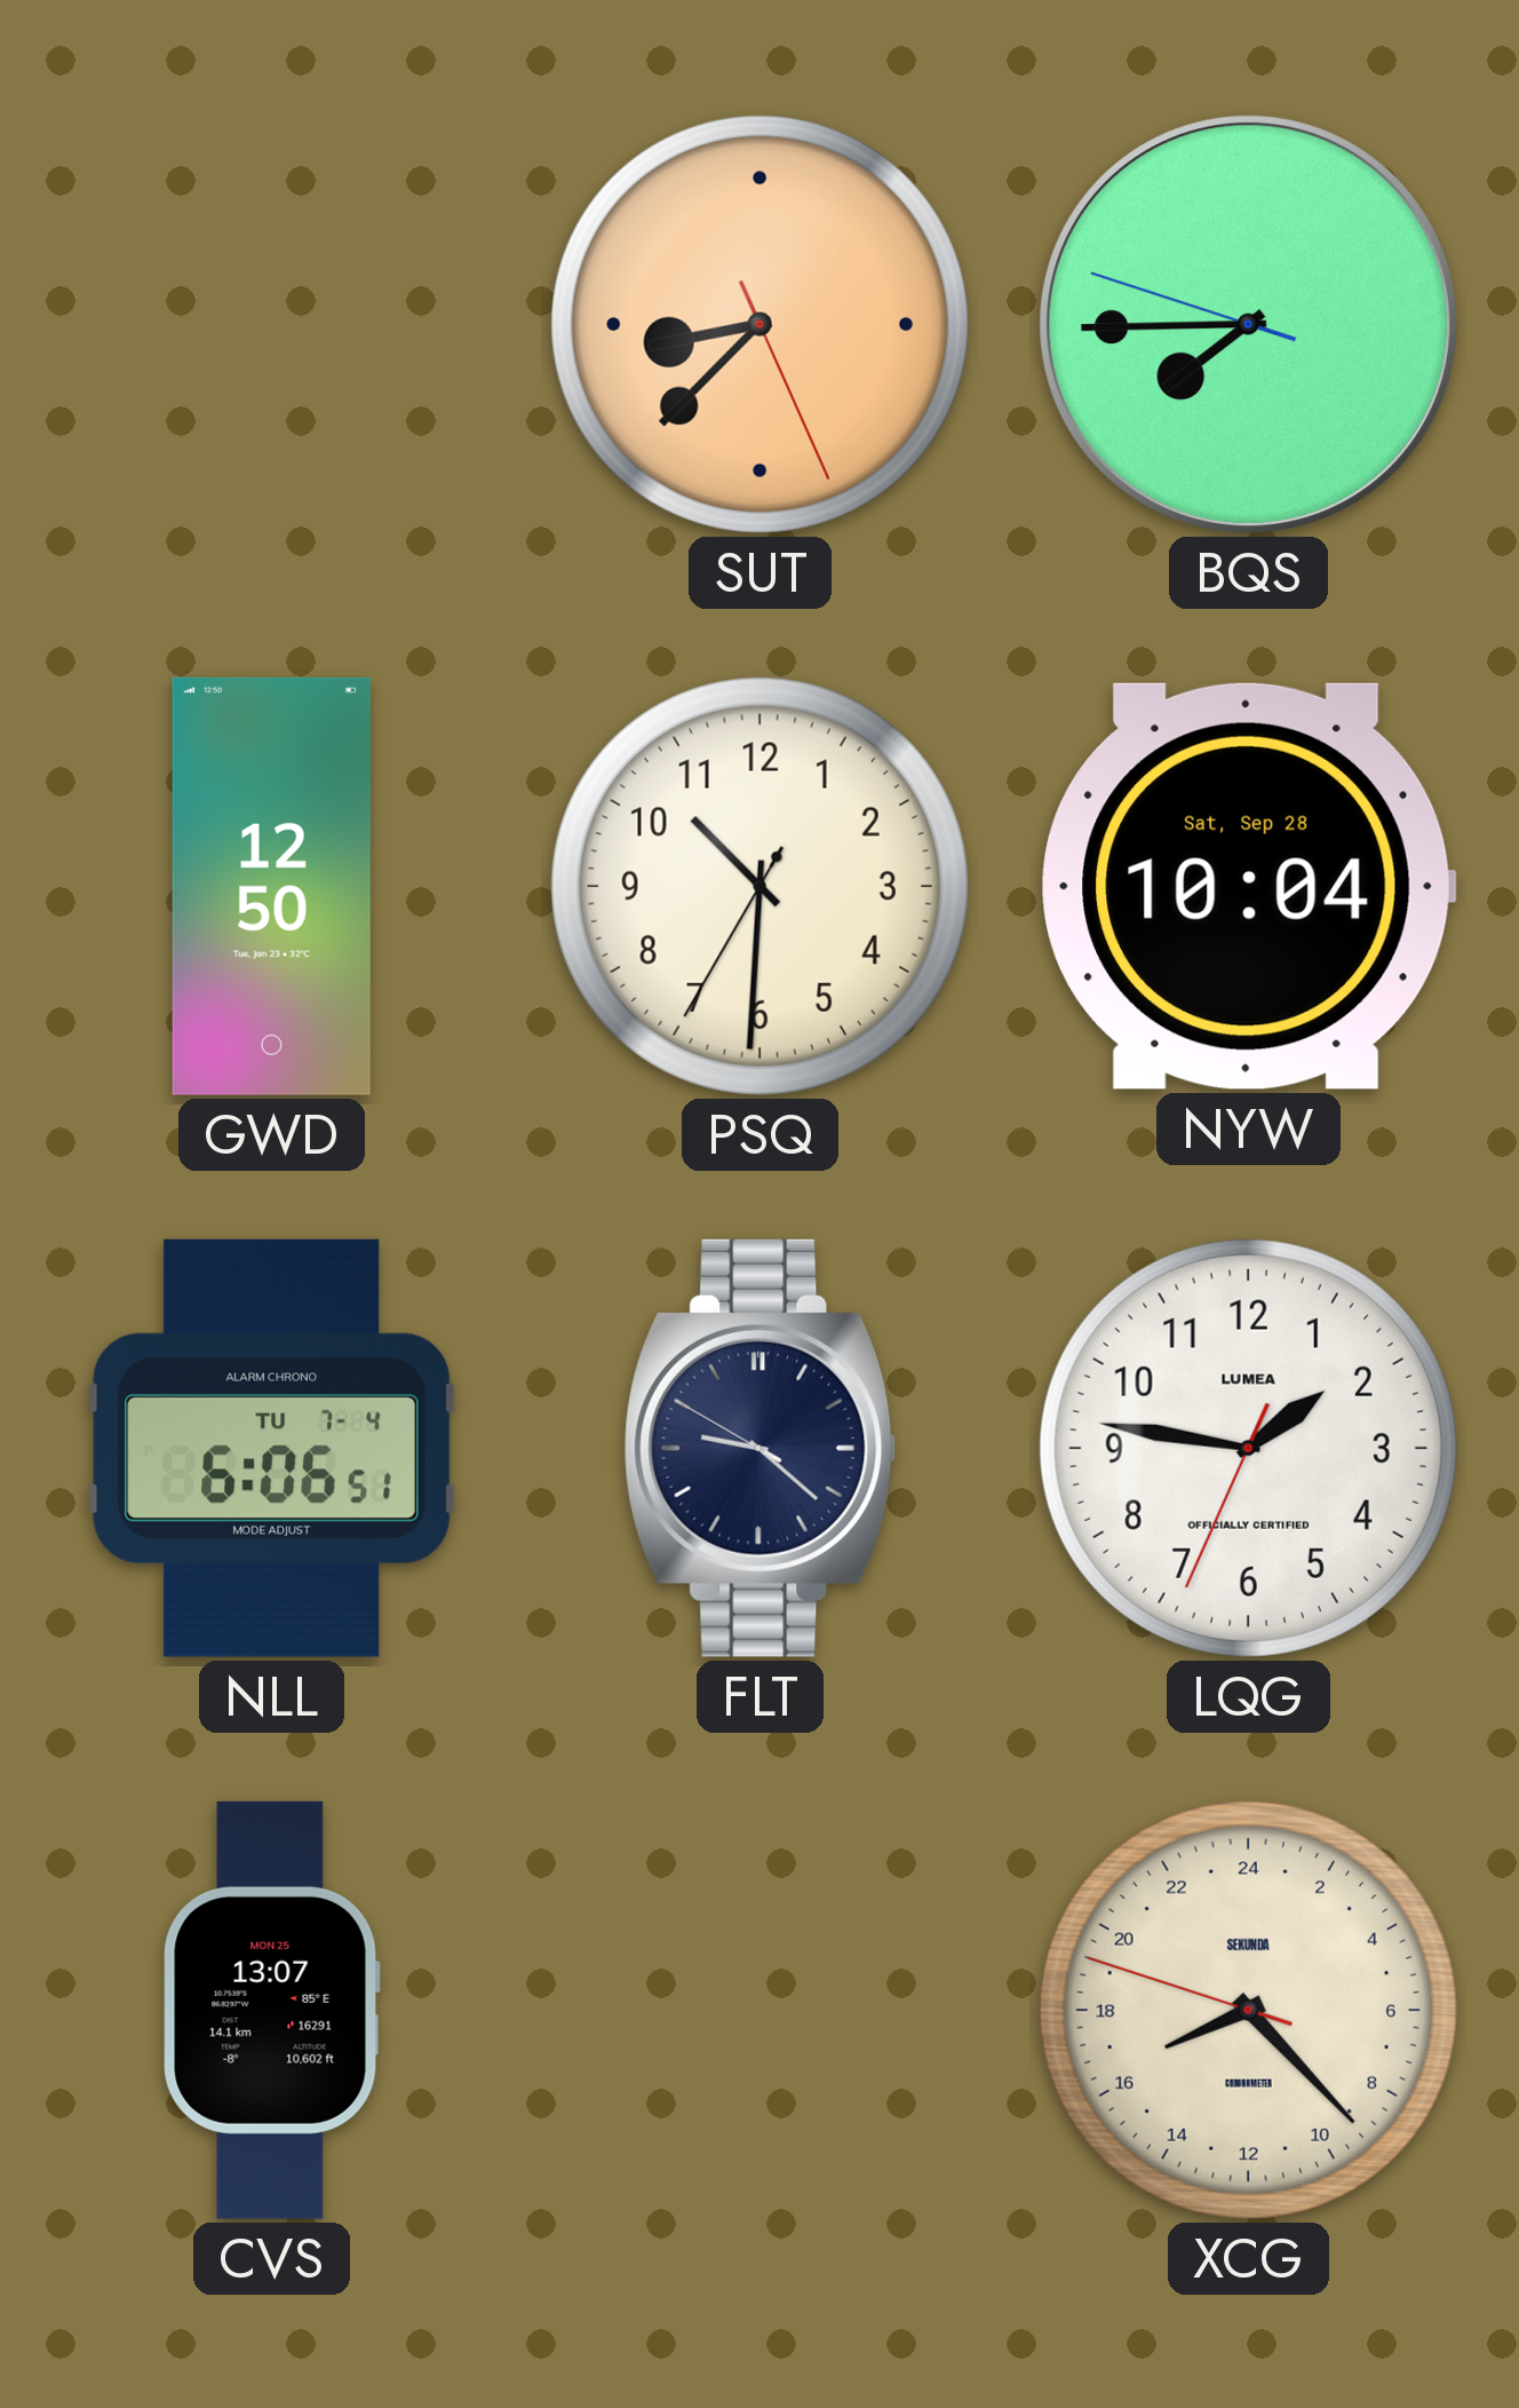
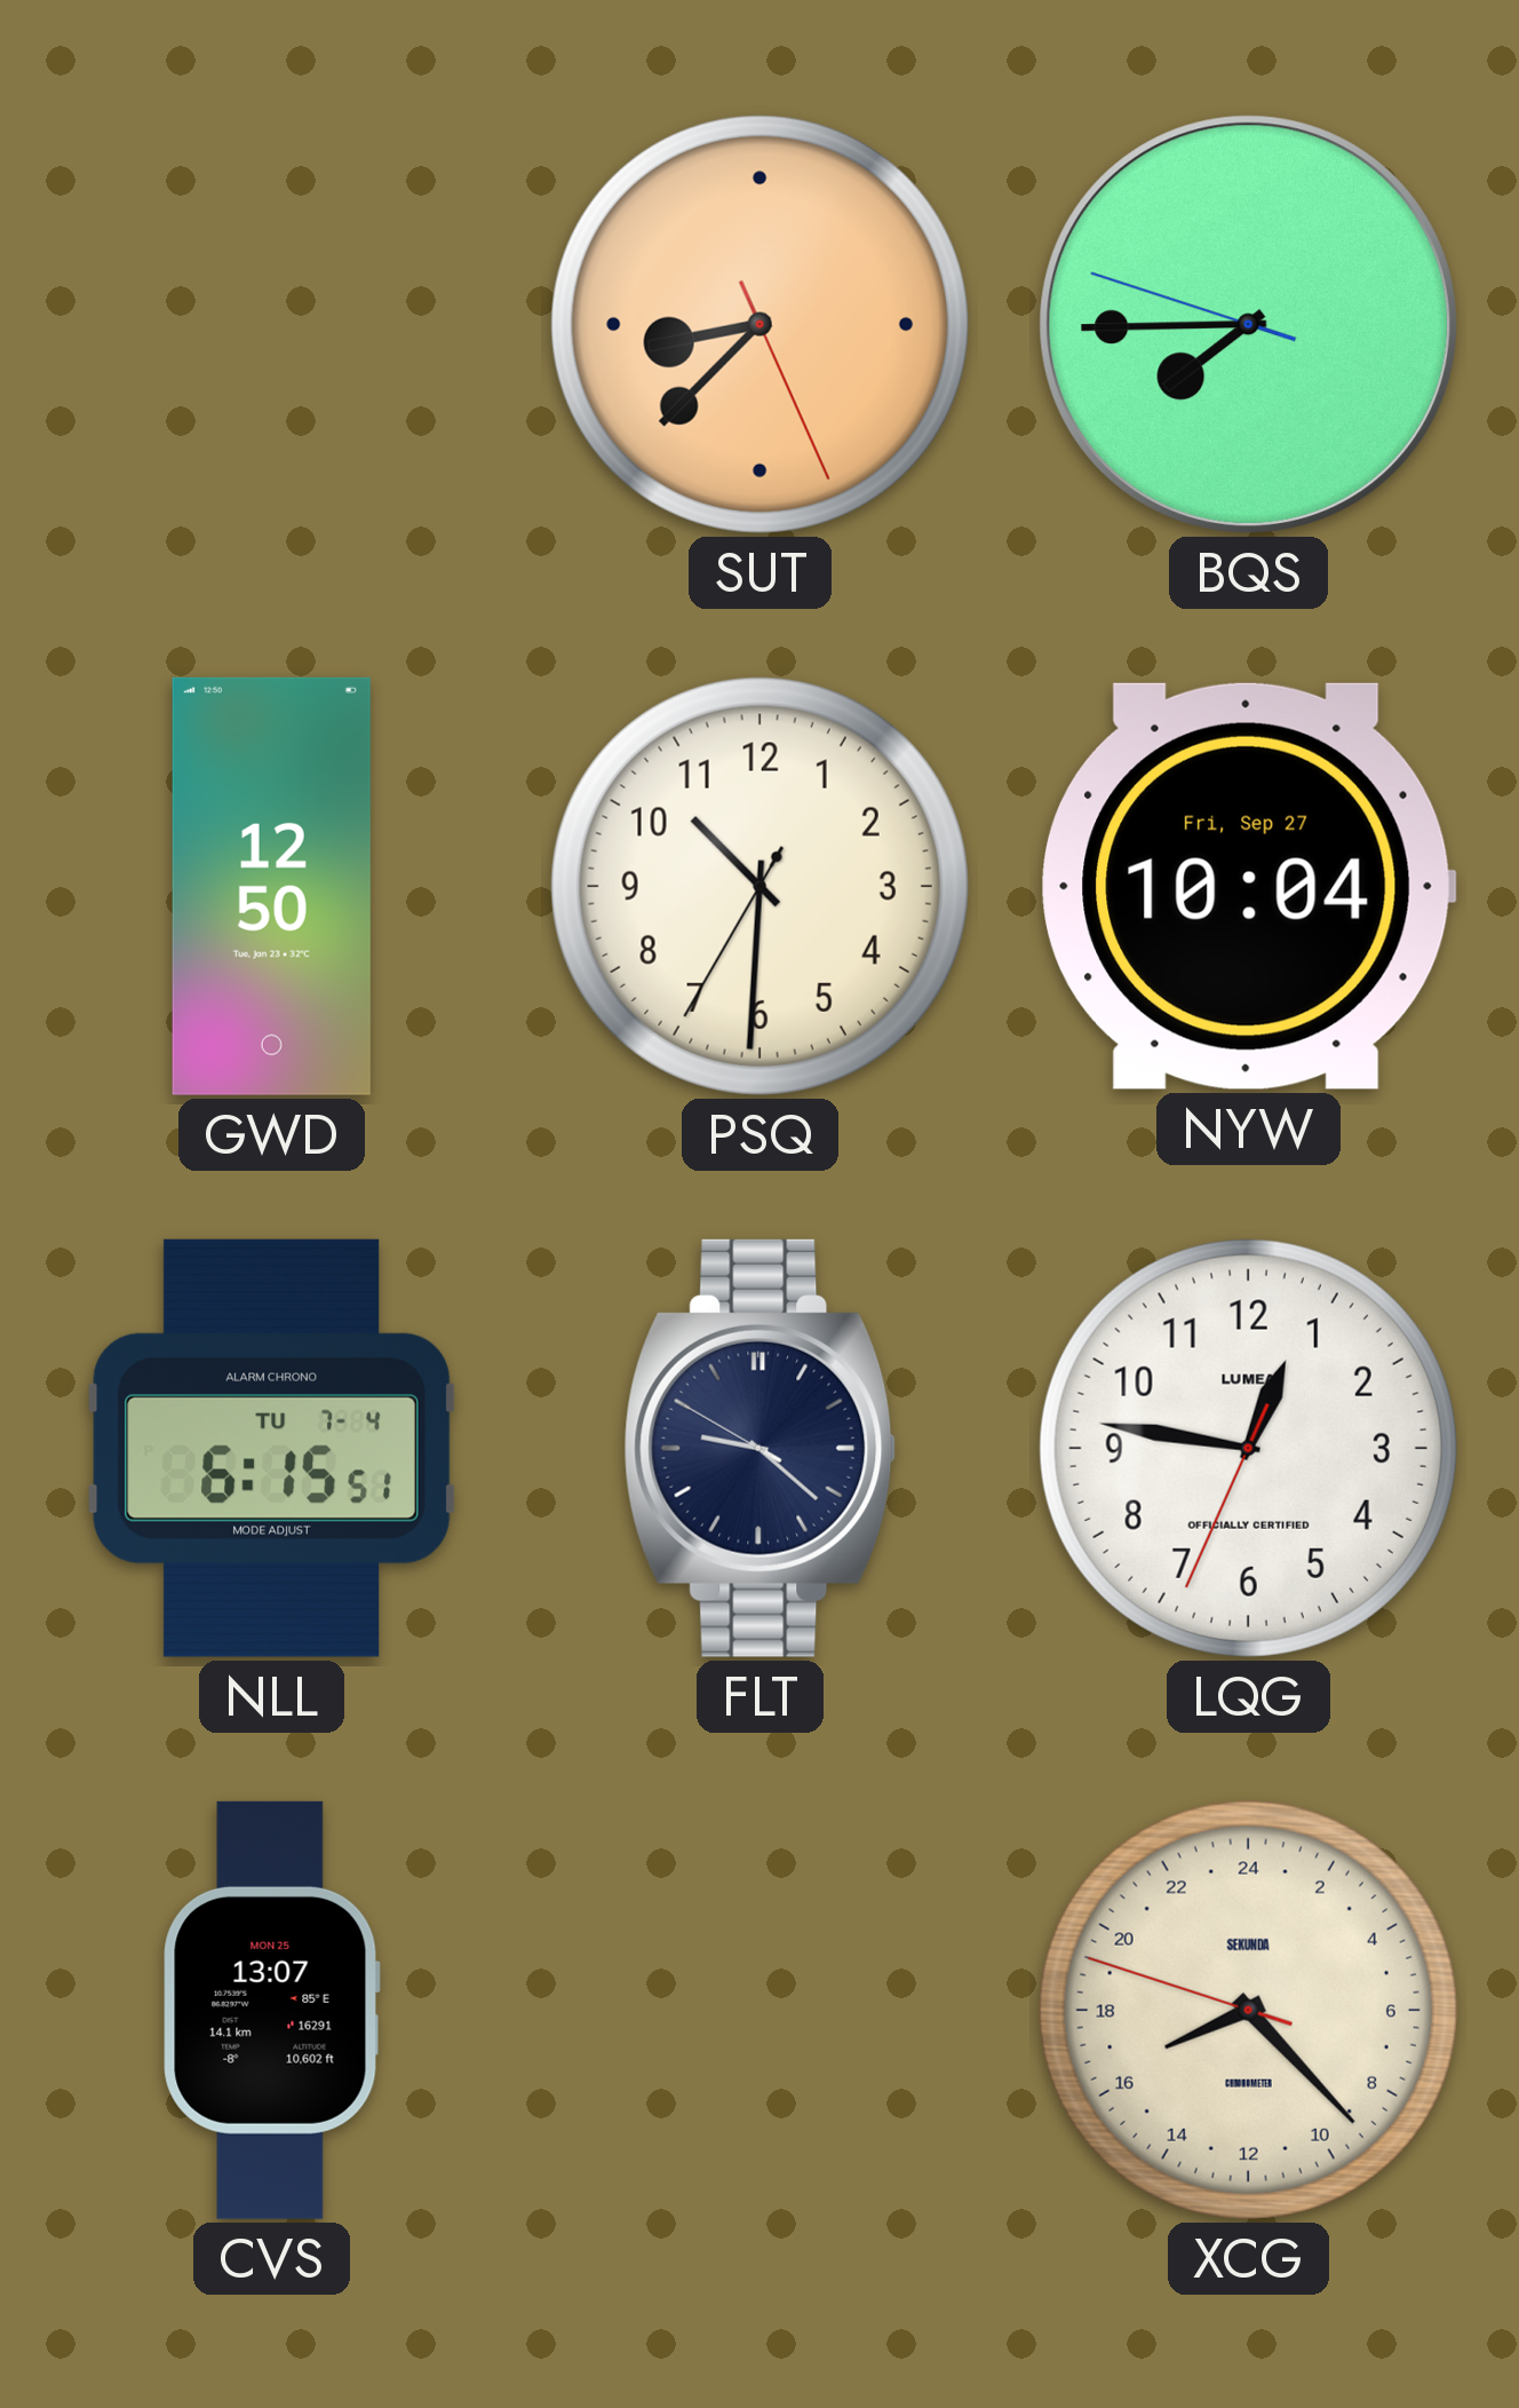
NYW date: Sat, Sep 28 -> Fri, Sep 27
NLL: 6:06 -> 6:15
LQG: 1:46 -> 12:46
